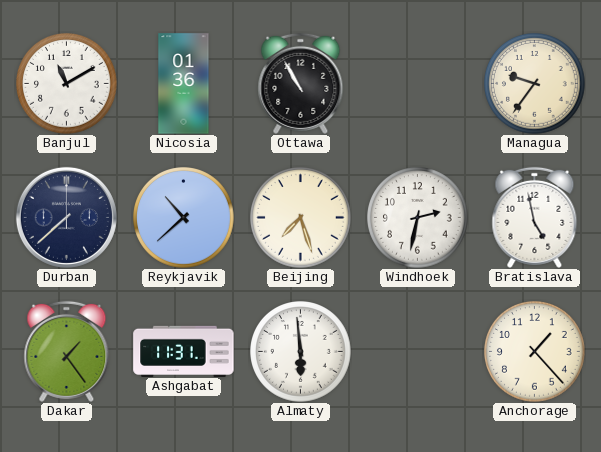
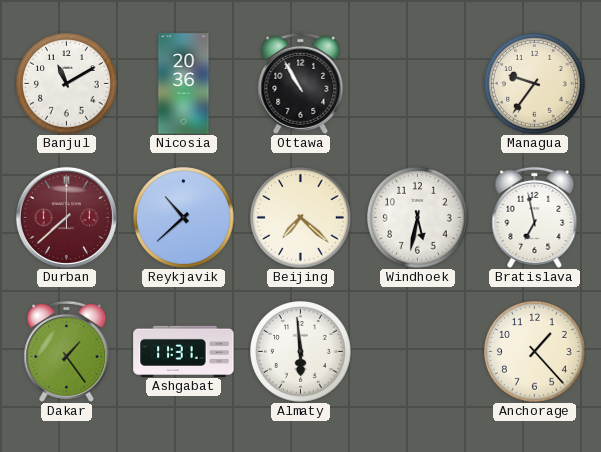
Nicosia: 01:36 -> 20:36
Durban dial: navy -> burgundy
Beijing: 7:27 -> 7:22
Windhoek: 2:32 -> 5:32
Bratislava: 4:58 -> 6:58
